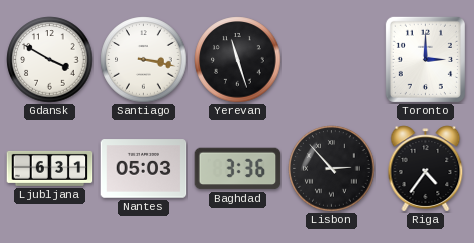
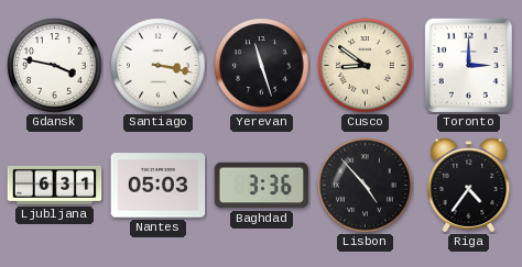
Gdansk: 3:50 -> 3:47
Cusco: none -> 8:51
Lisbon: 2:53 -> 4:53
